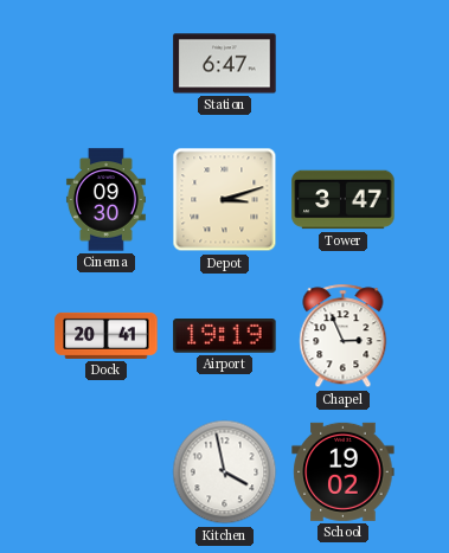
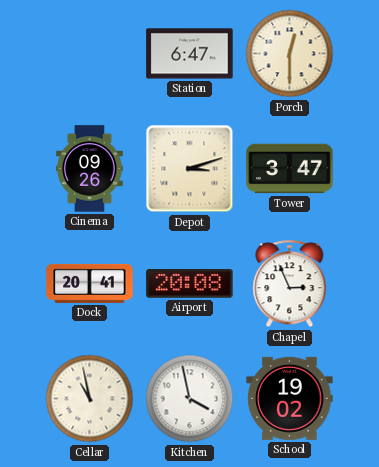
Porch: none -> 12:30
Cinema: 09:30 -> 09:26
Airport: 19:19 -> 20:08
Cellar: none -> 10:58
